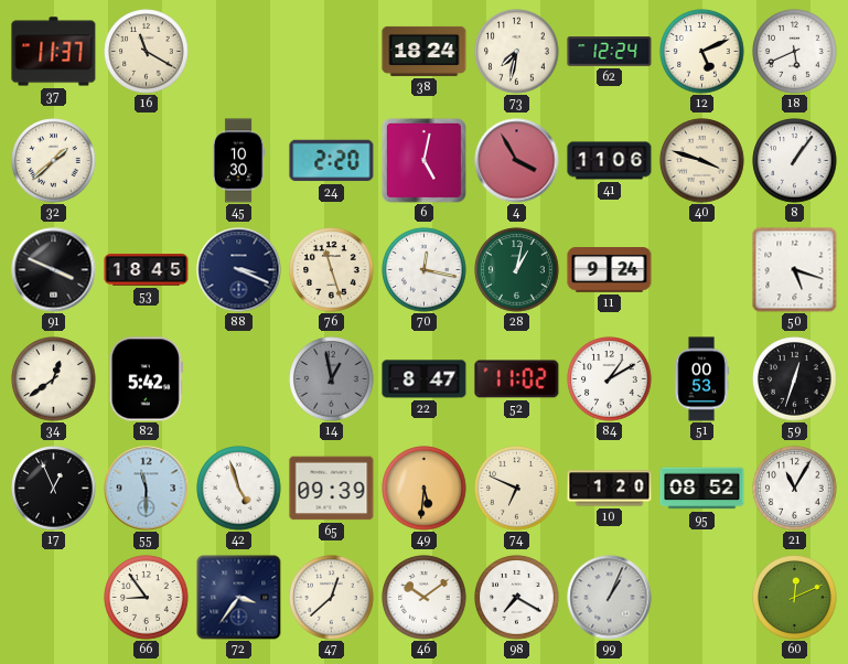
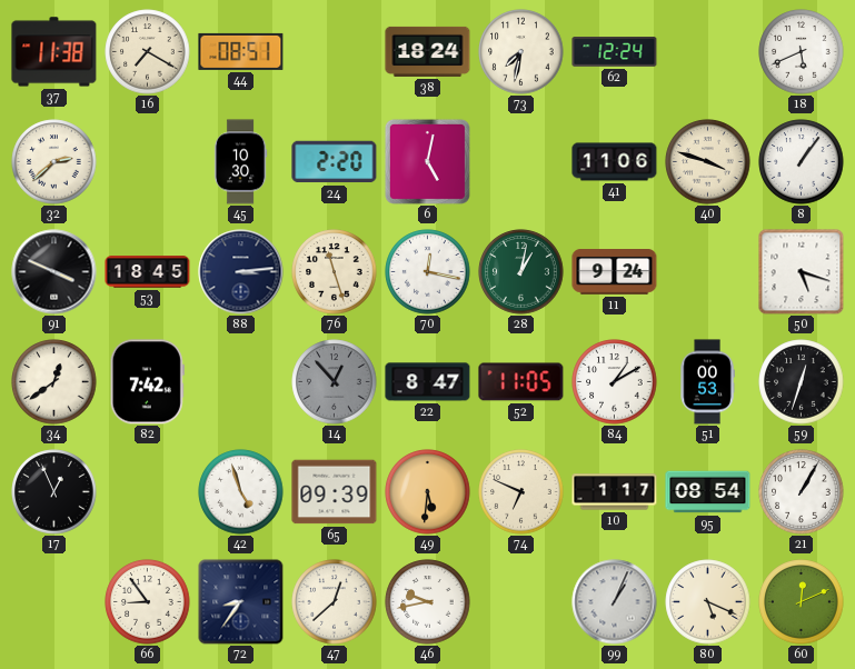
37: 11:37 -> 11:38
16: 11:20 -> 7:20
44: none -> 08:51
12: 5:11 -> none
32: 1:38 -> 2:38
4: 3:55 -> none
88: 3:19 -> 3:14
82: 5:42 -> 7:42
14: 12:58 -> 12:53
52: 11:02 -> 11:05
55: 11:30 -> none
10: 1:20 -> 1:17
95: 08:52 -> 08:54
21: 11:05 -> 1:05
72: 3:36 -> 8:36
46: 10:09 -> 9:43
98: 7:20 -> none
80: none -> 5:19
